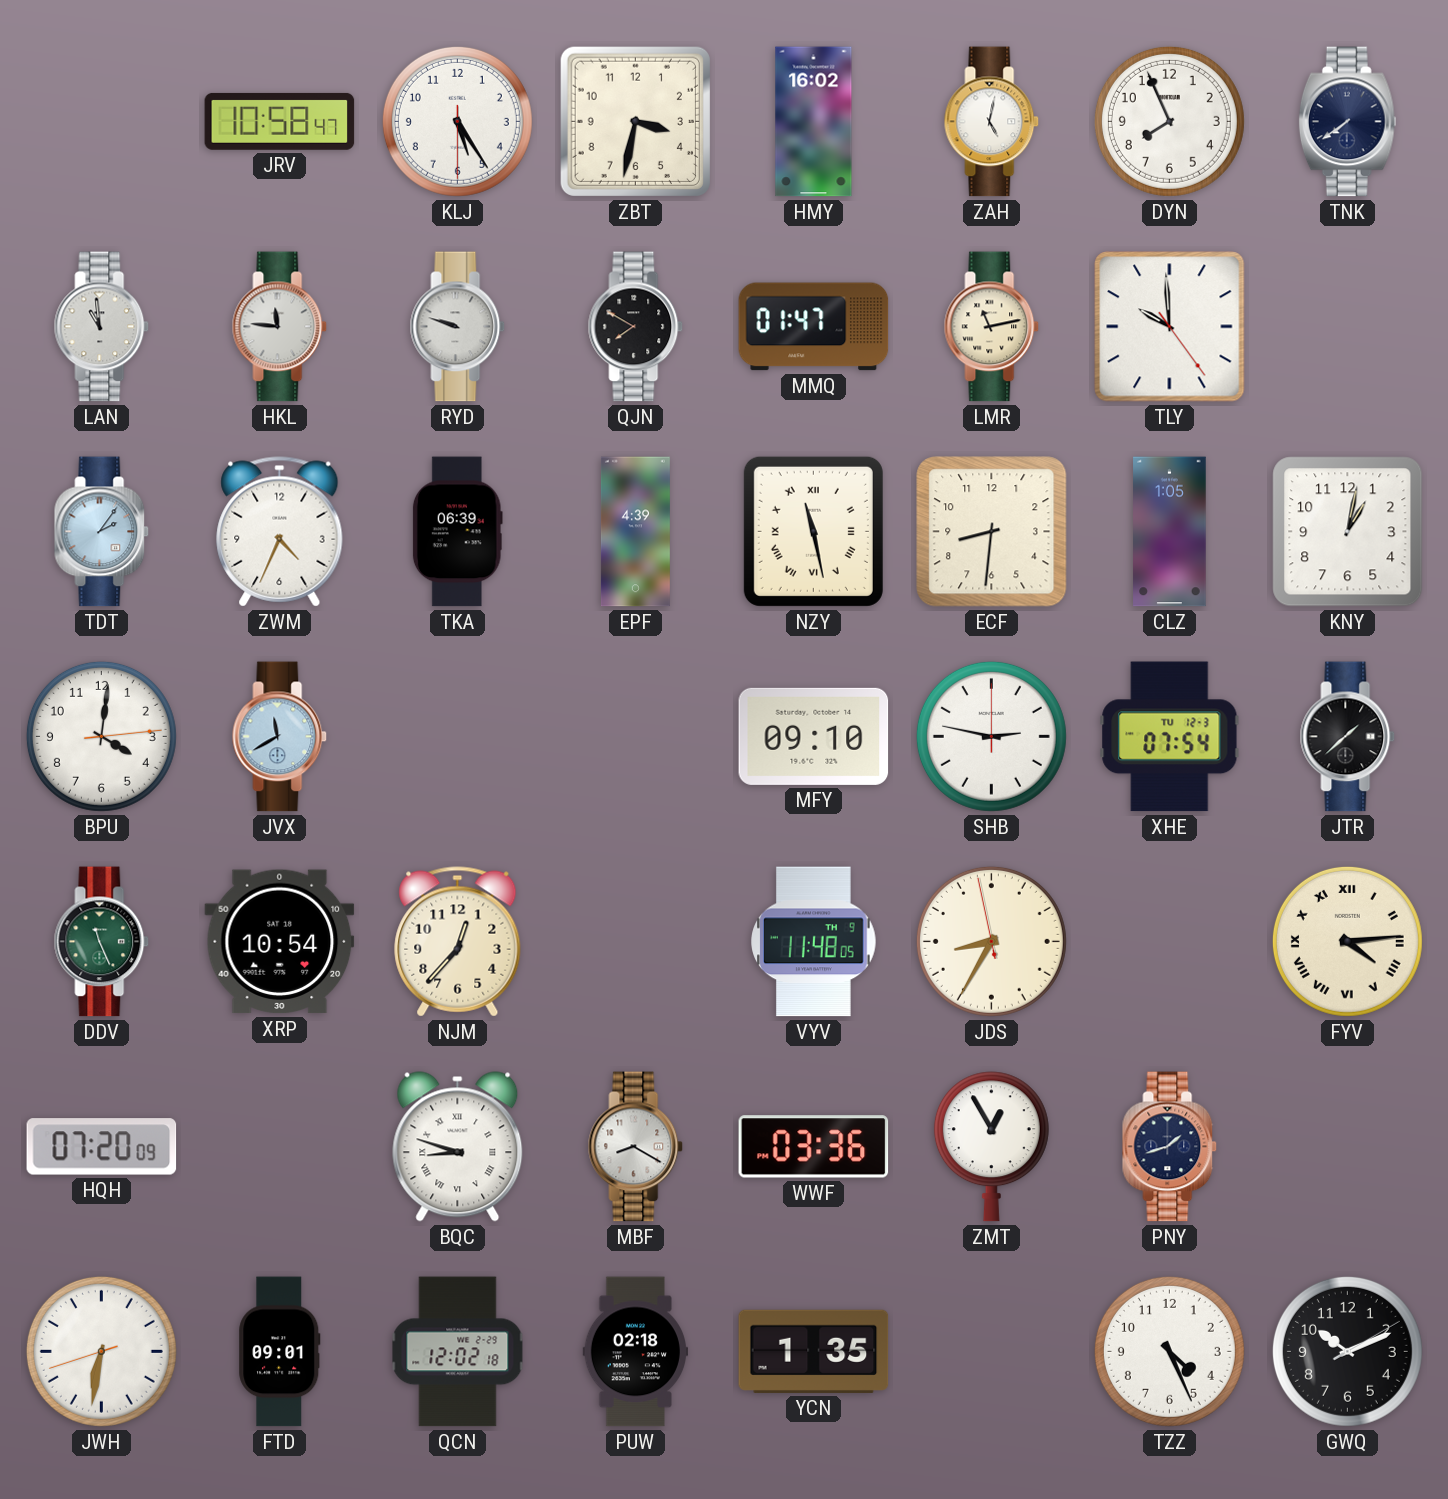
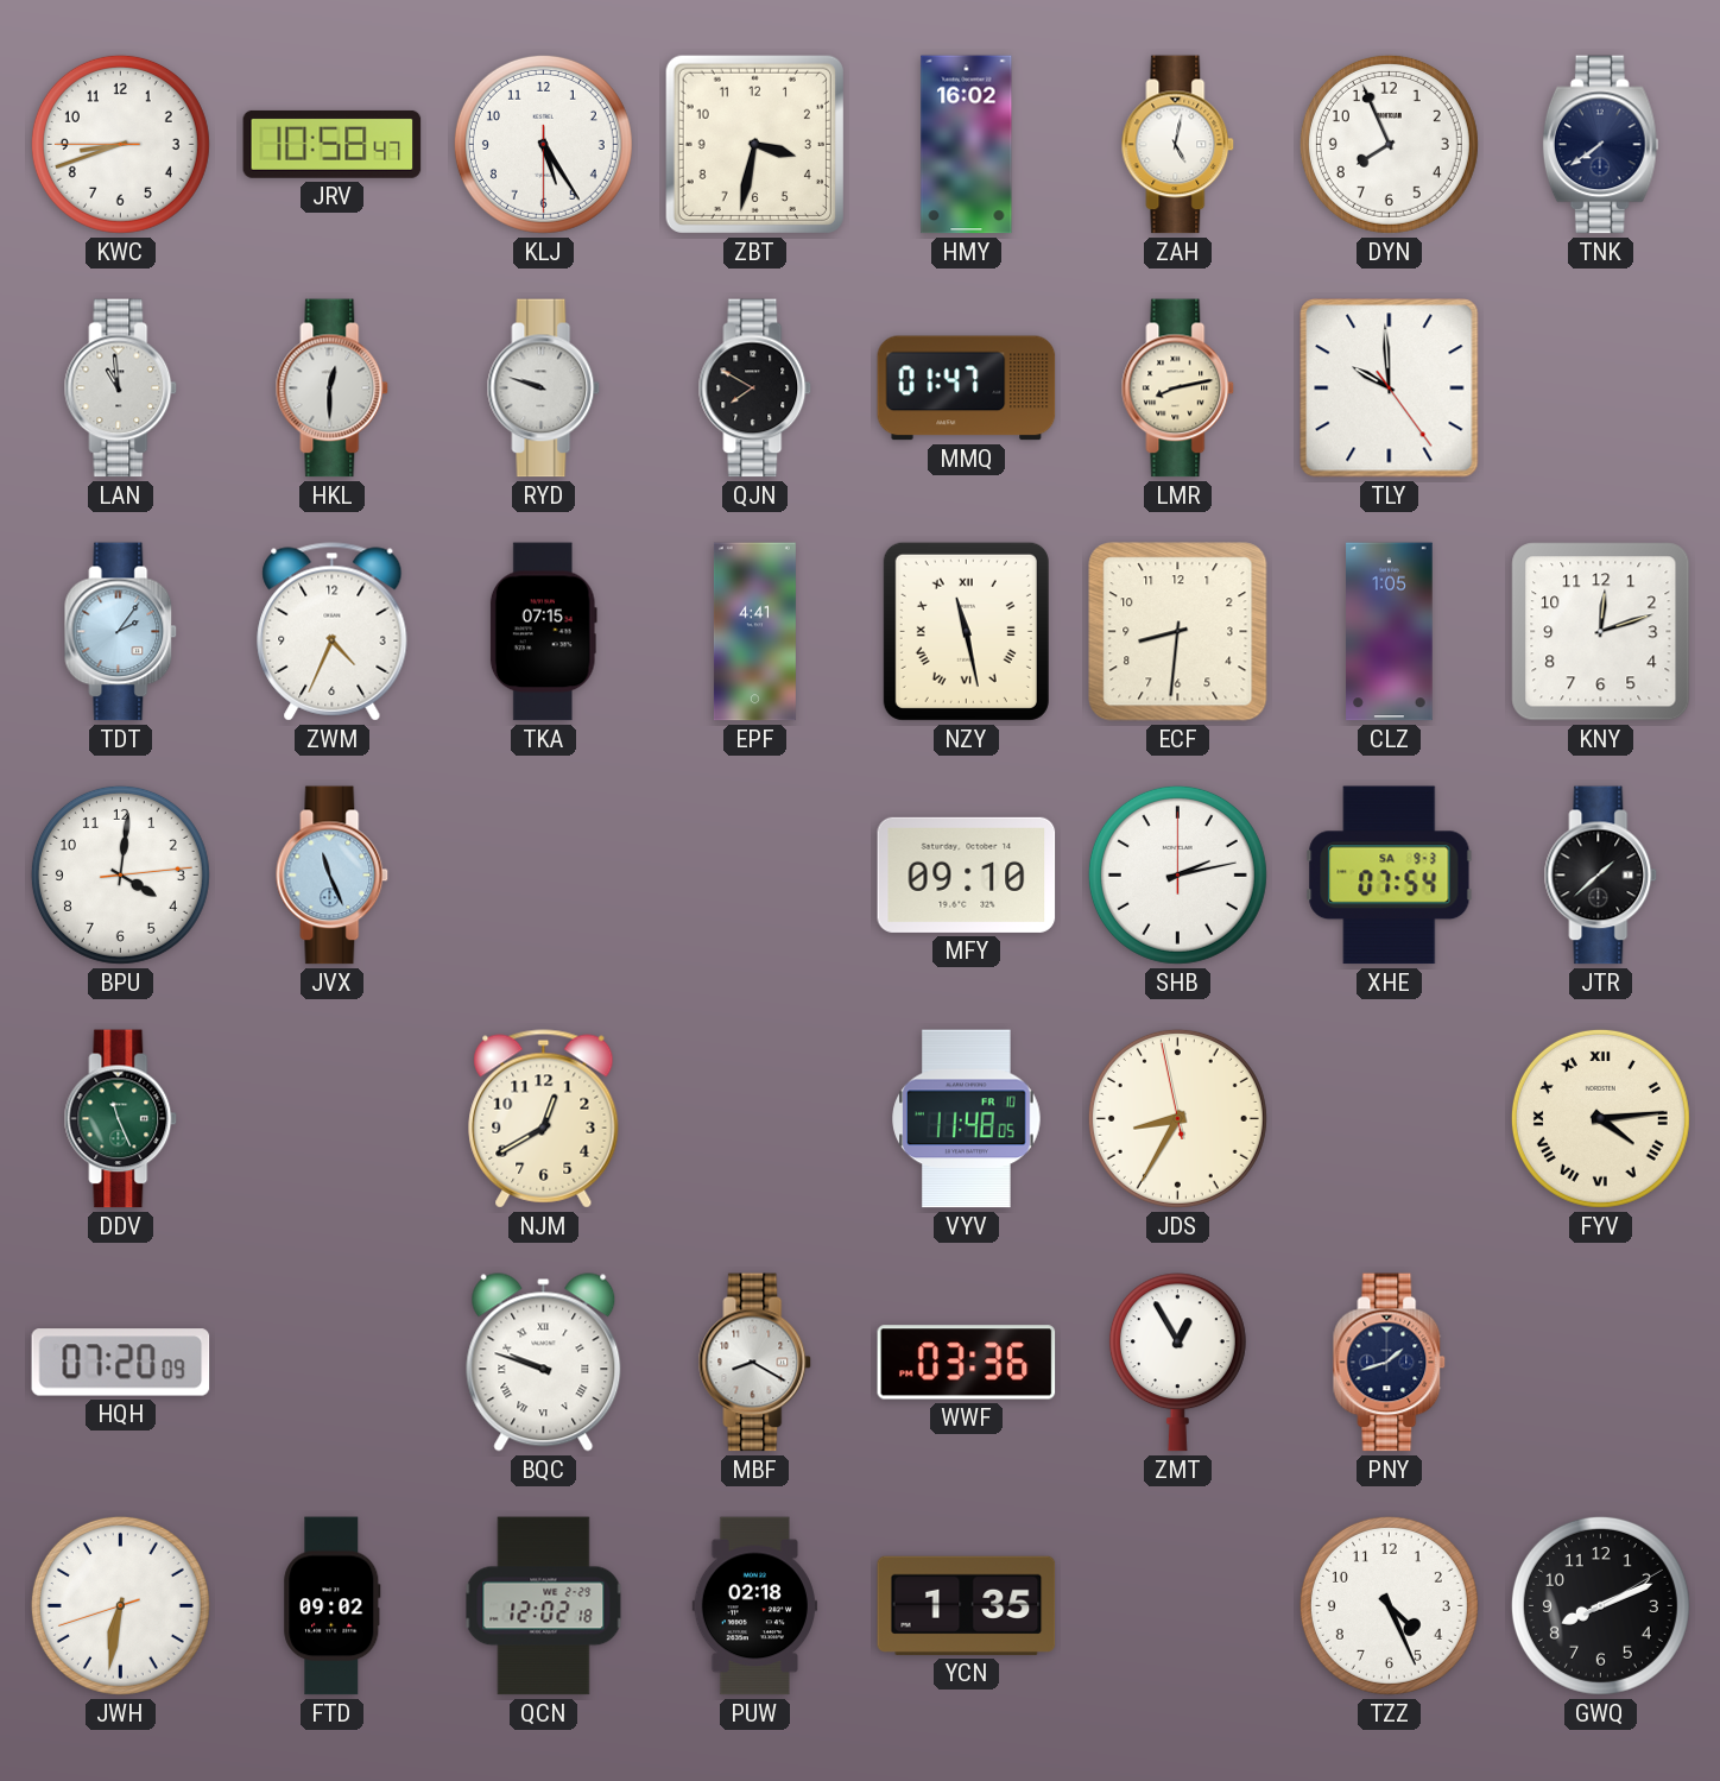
KWC: none -> 8:41
HKL: 11:46 -> 12:30
LMR: 11:13 -> 8:13
TKA: 06:39 -> 07:15
EPF: 4:39 -> 4:41
KNY: 1:02 -> 12:12
JVX: 11:40 -> 11:26
SHB: 2:47 -> 2:13
XHE date: TU 12-3 -> SA 9-3
XRP: 10:54 -> none
NJM: 12:37 -> 12:40
VYV date: TH 9 -> FR 10
BQC: 8:48 -> 9:48
FTD: 09:01 -> 09:02
GWQ: 10:11 -> 8:11
